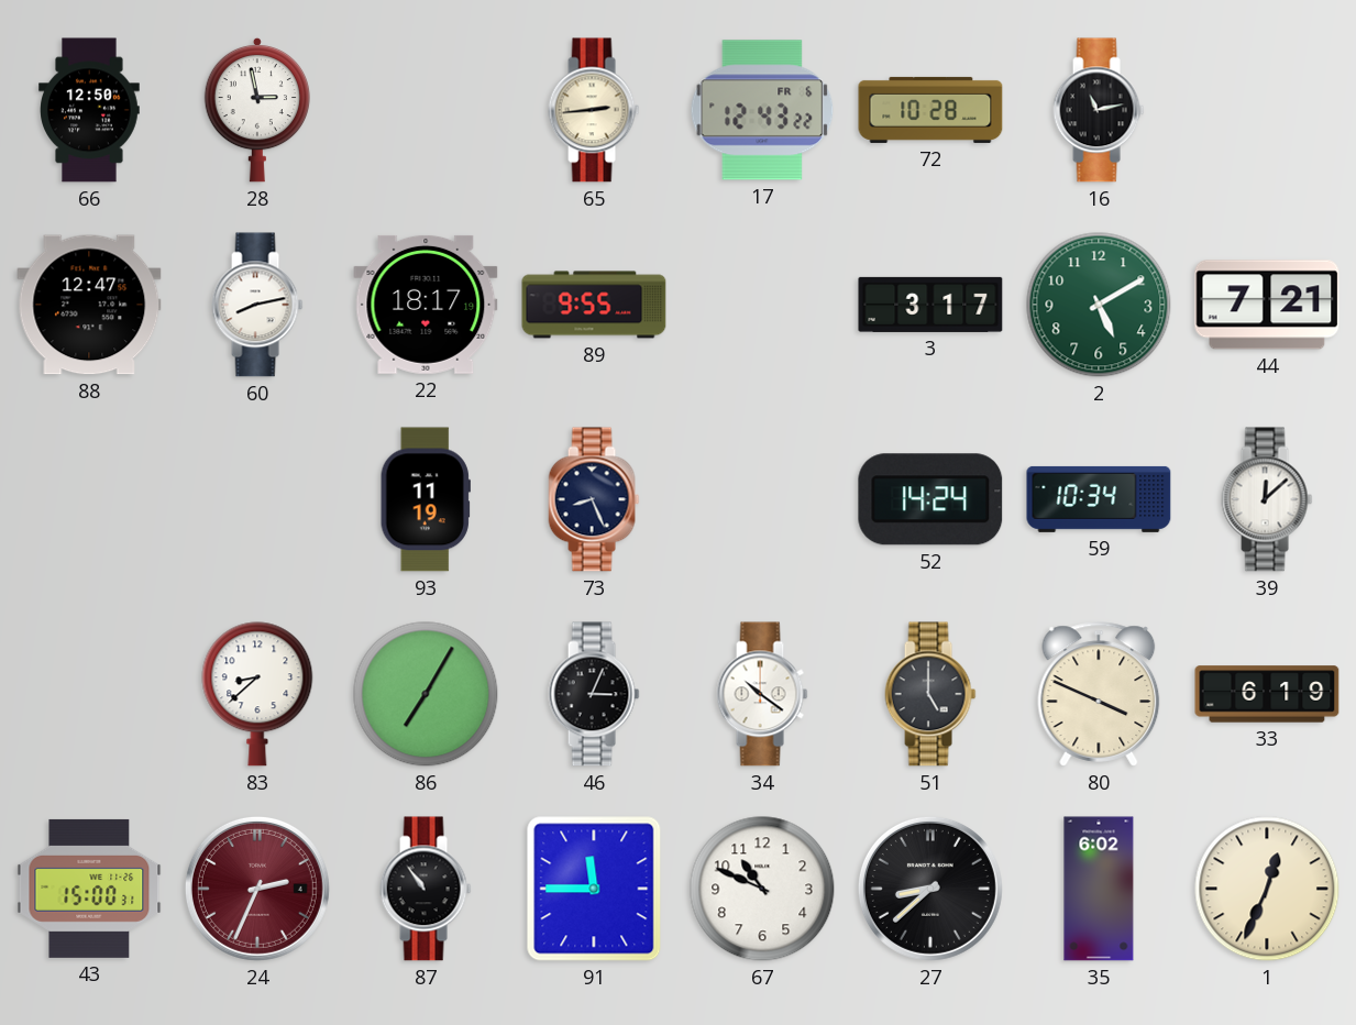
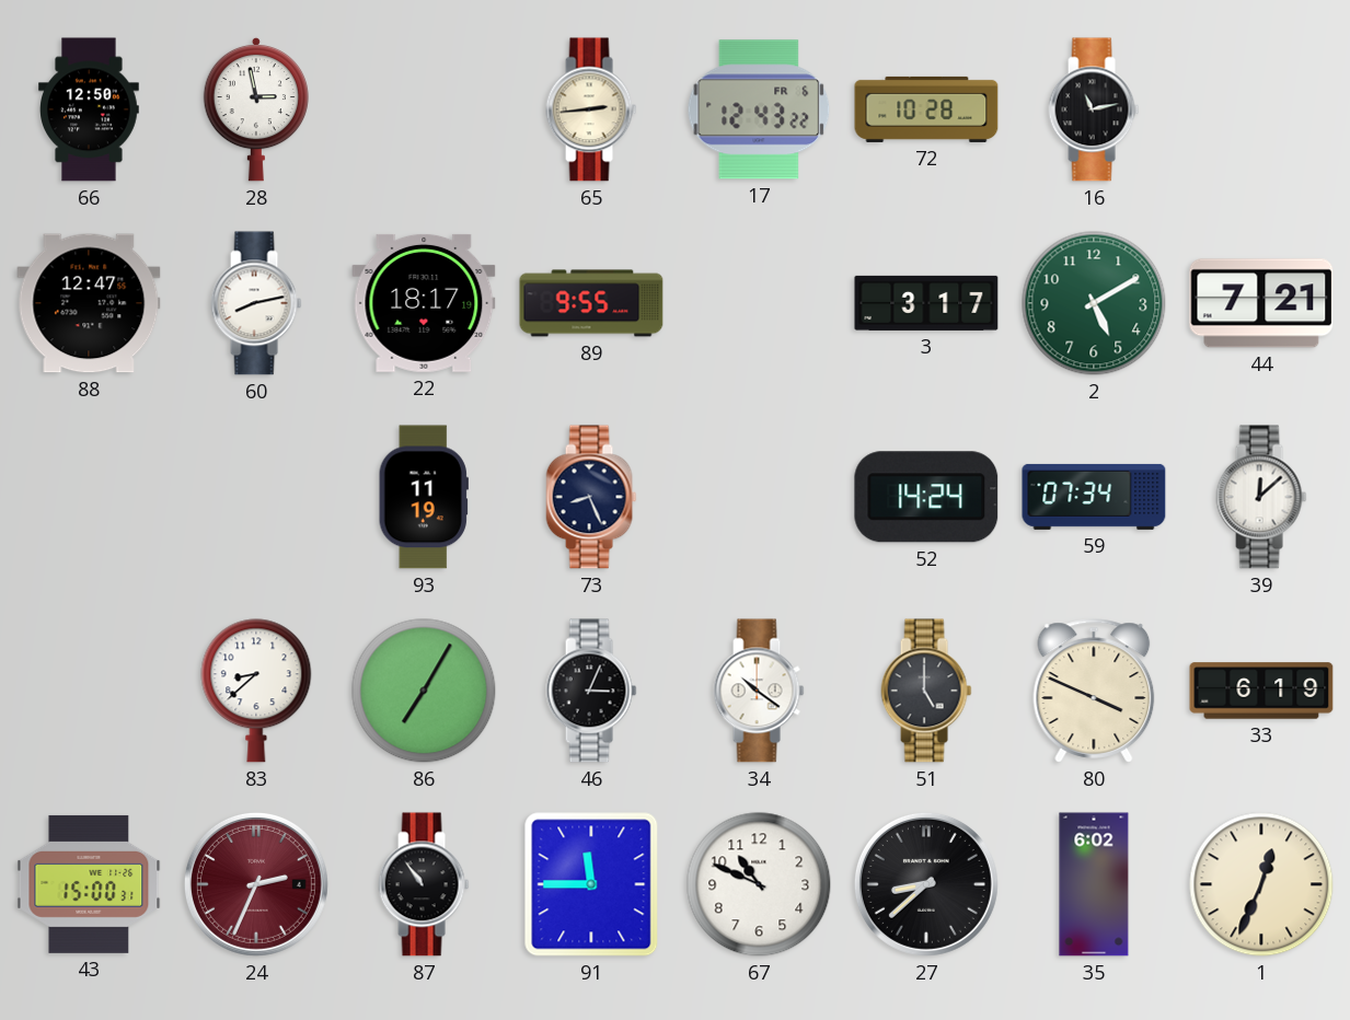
59: 10:34 -> 07:34
